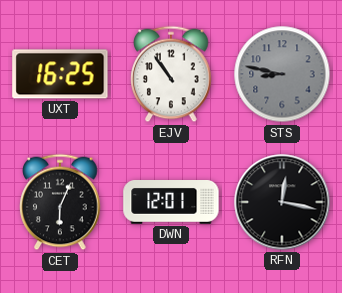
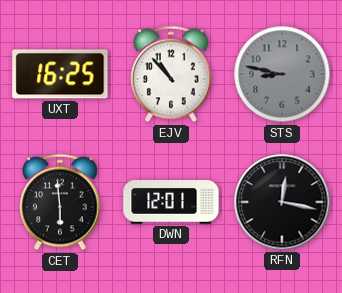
EJV: 10:54 -> 10:53
CET: 6:04 -> 5:59
